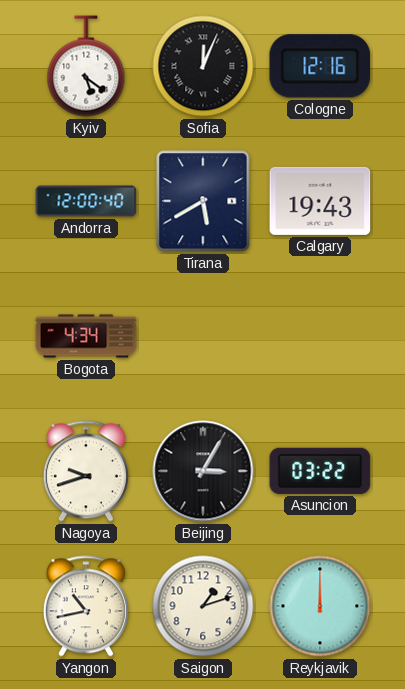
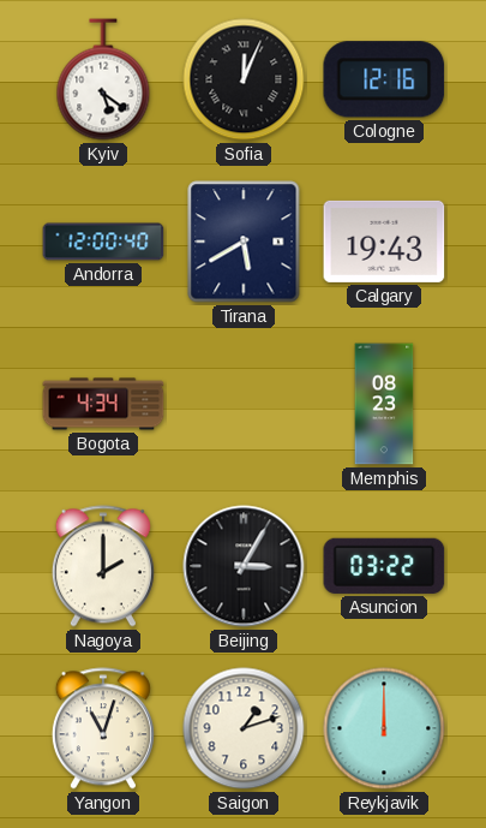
Memphis: none -> 08:23
Nagoya: 9:42 -> 2:00
Yangon: 10:43 -> 11:03
